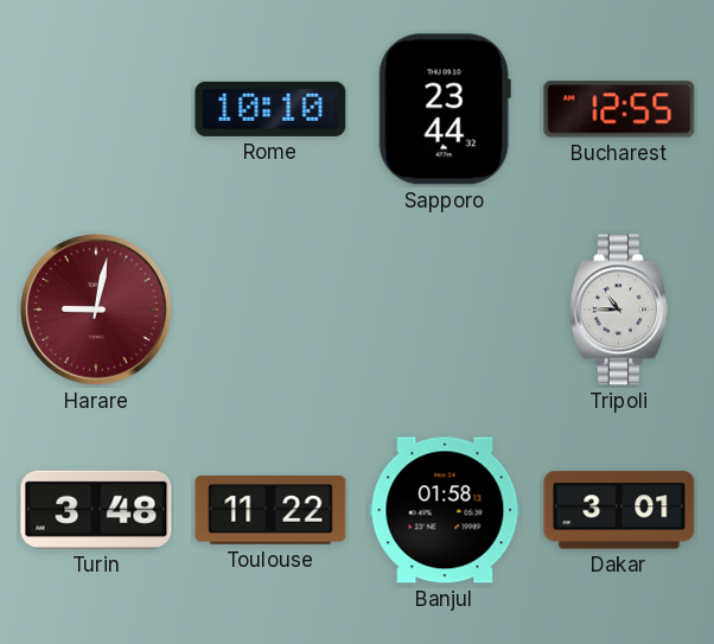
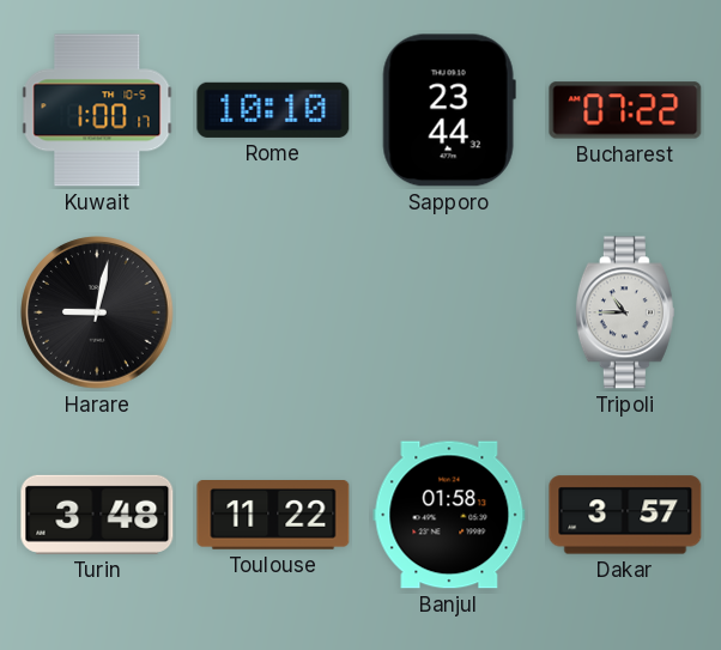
Kuwait: none -> 1:00
Bucharest: 12:55 -> 07:22
Harare dial: burgundy -> black
Dakar: 3:01 -> 3:57
